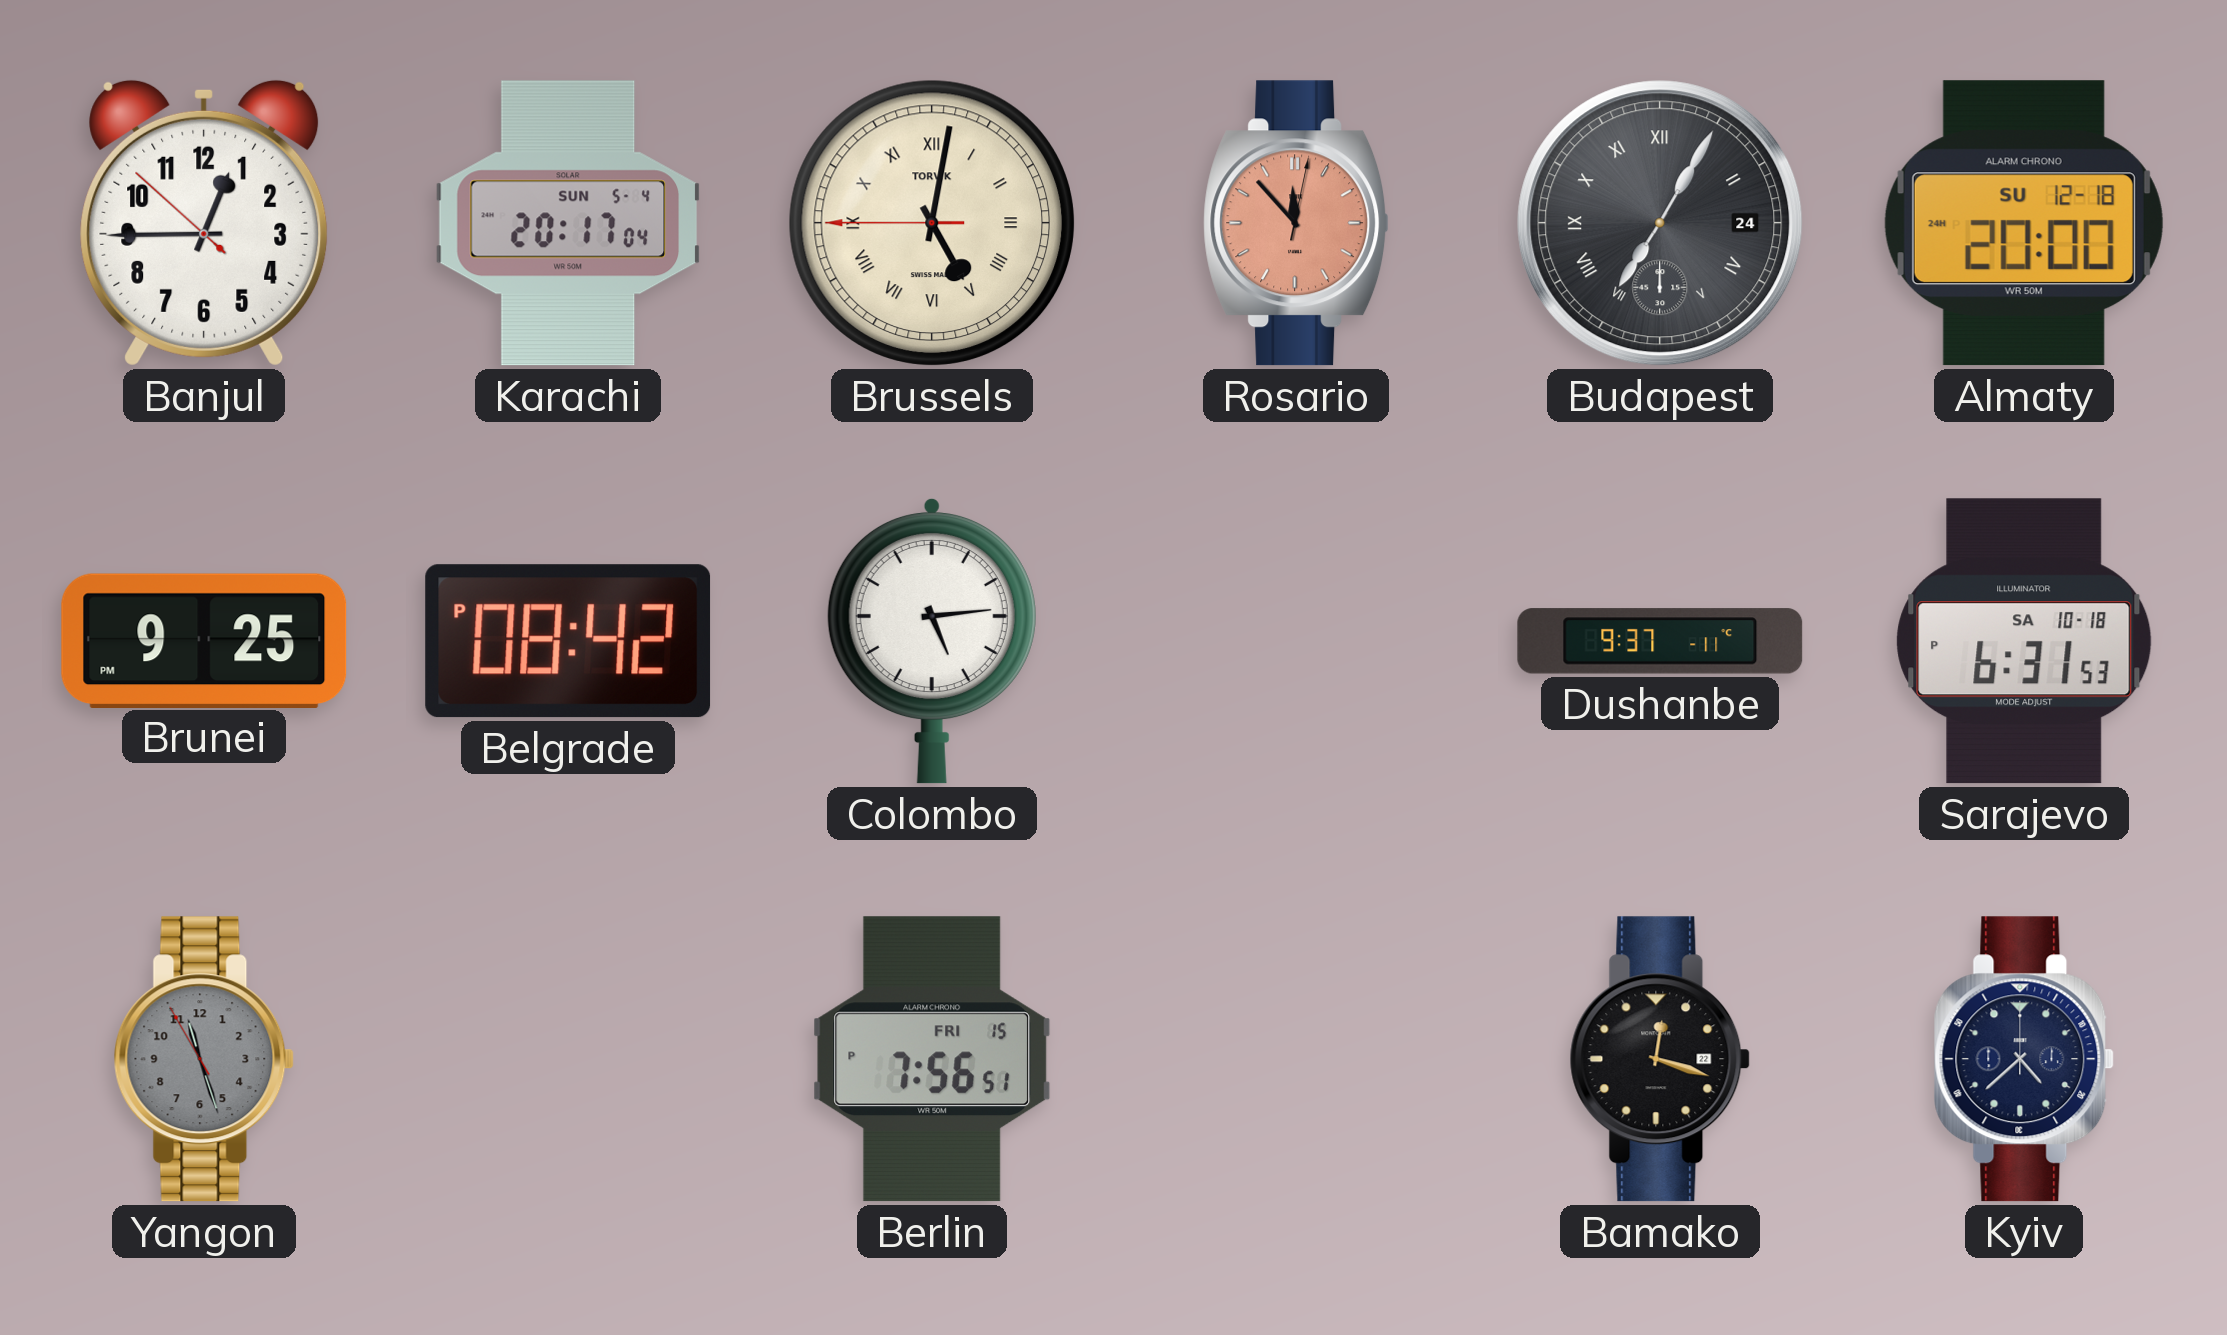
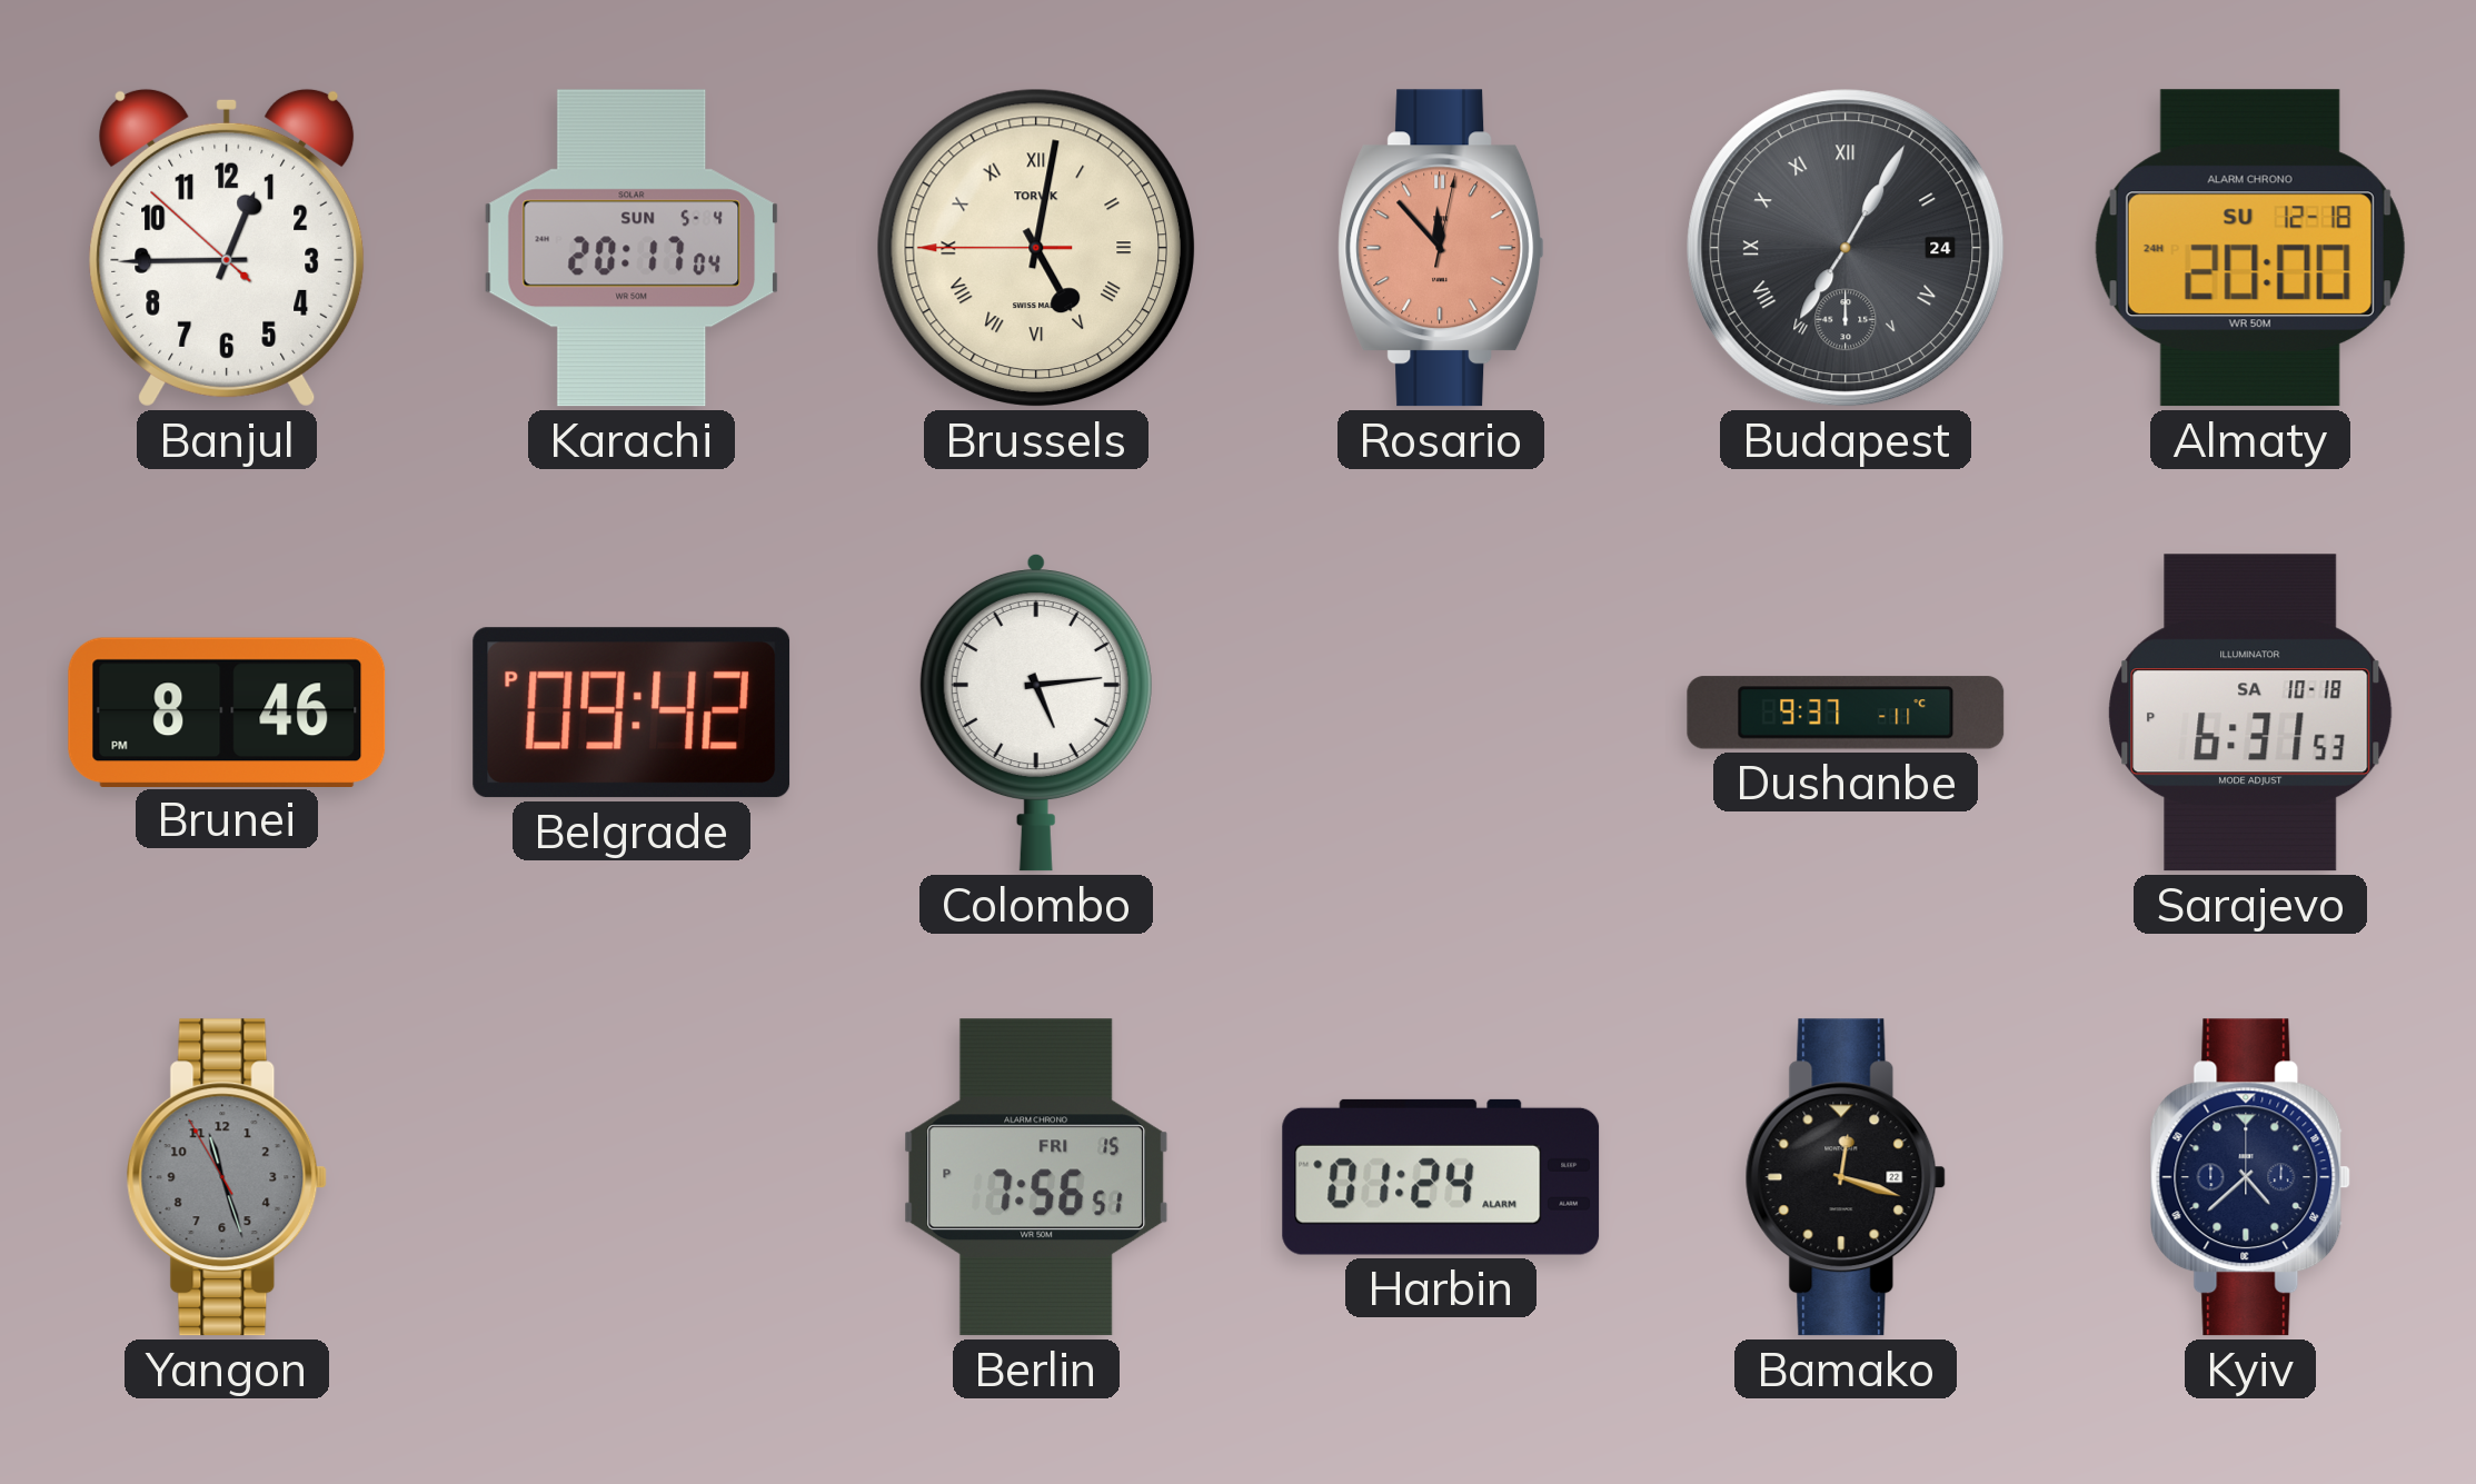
Brunei: 9:25 -> 8:46
Belgrade: 08:42 -> 09:42
Harbin: none -> 01:24
